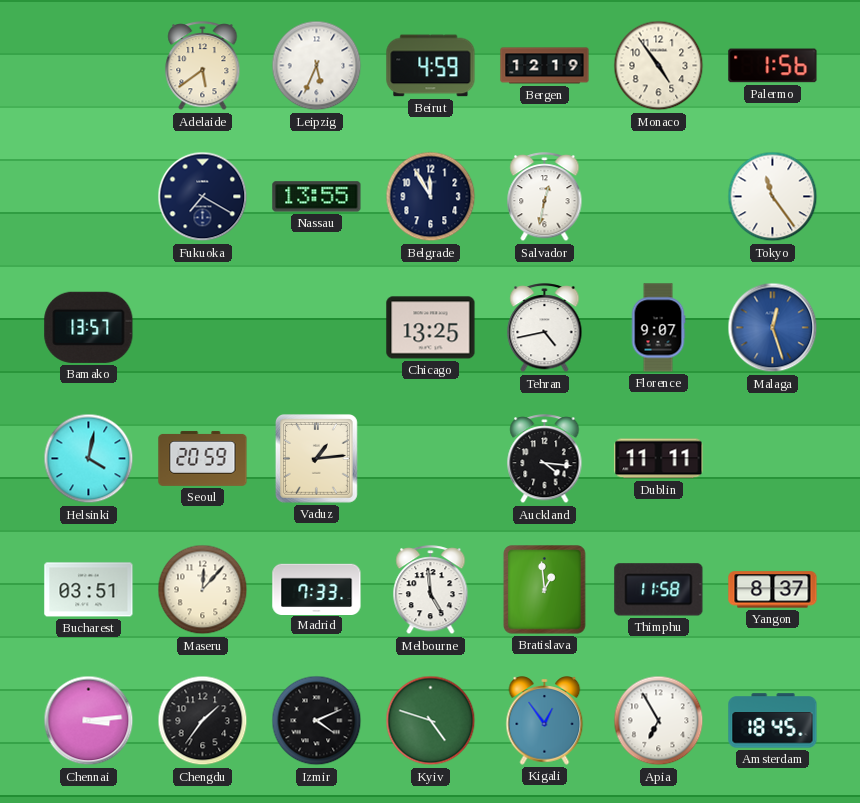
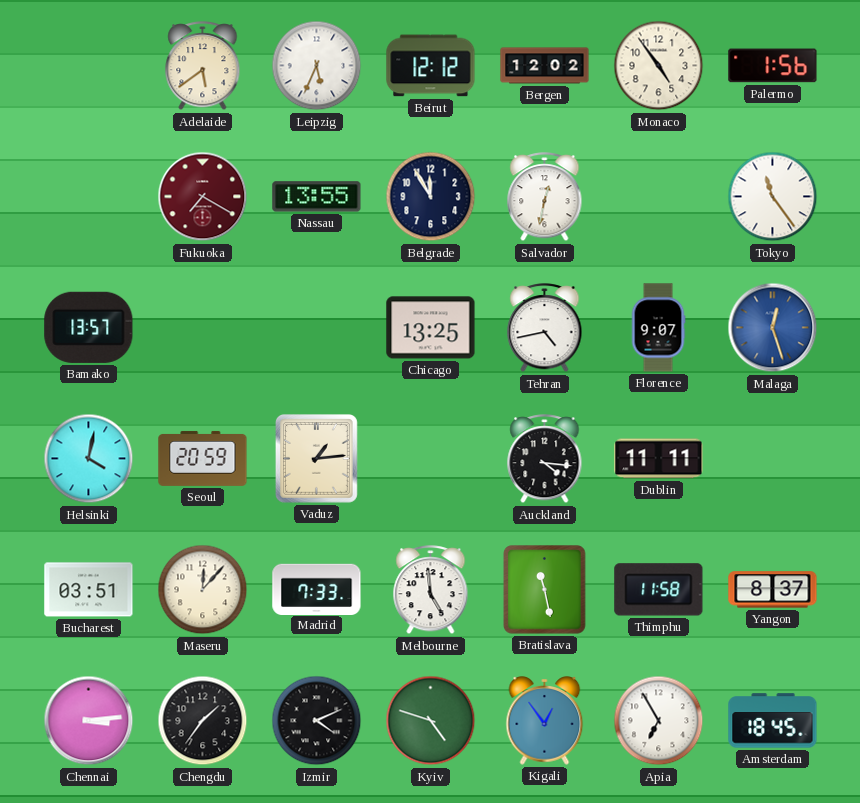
Beirut: 4:59 -> 12:12
Bergen: 12:19 -> 12:02
Fukuoka dial: navy -> burgundy
Bratislava: 12:59 -> 11:28
